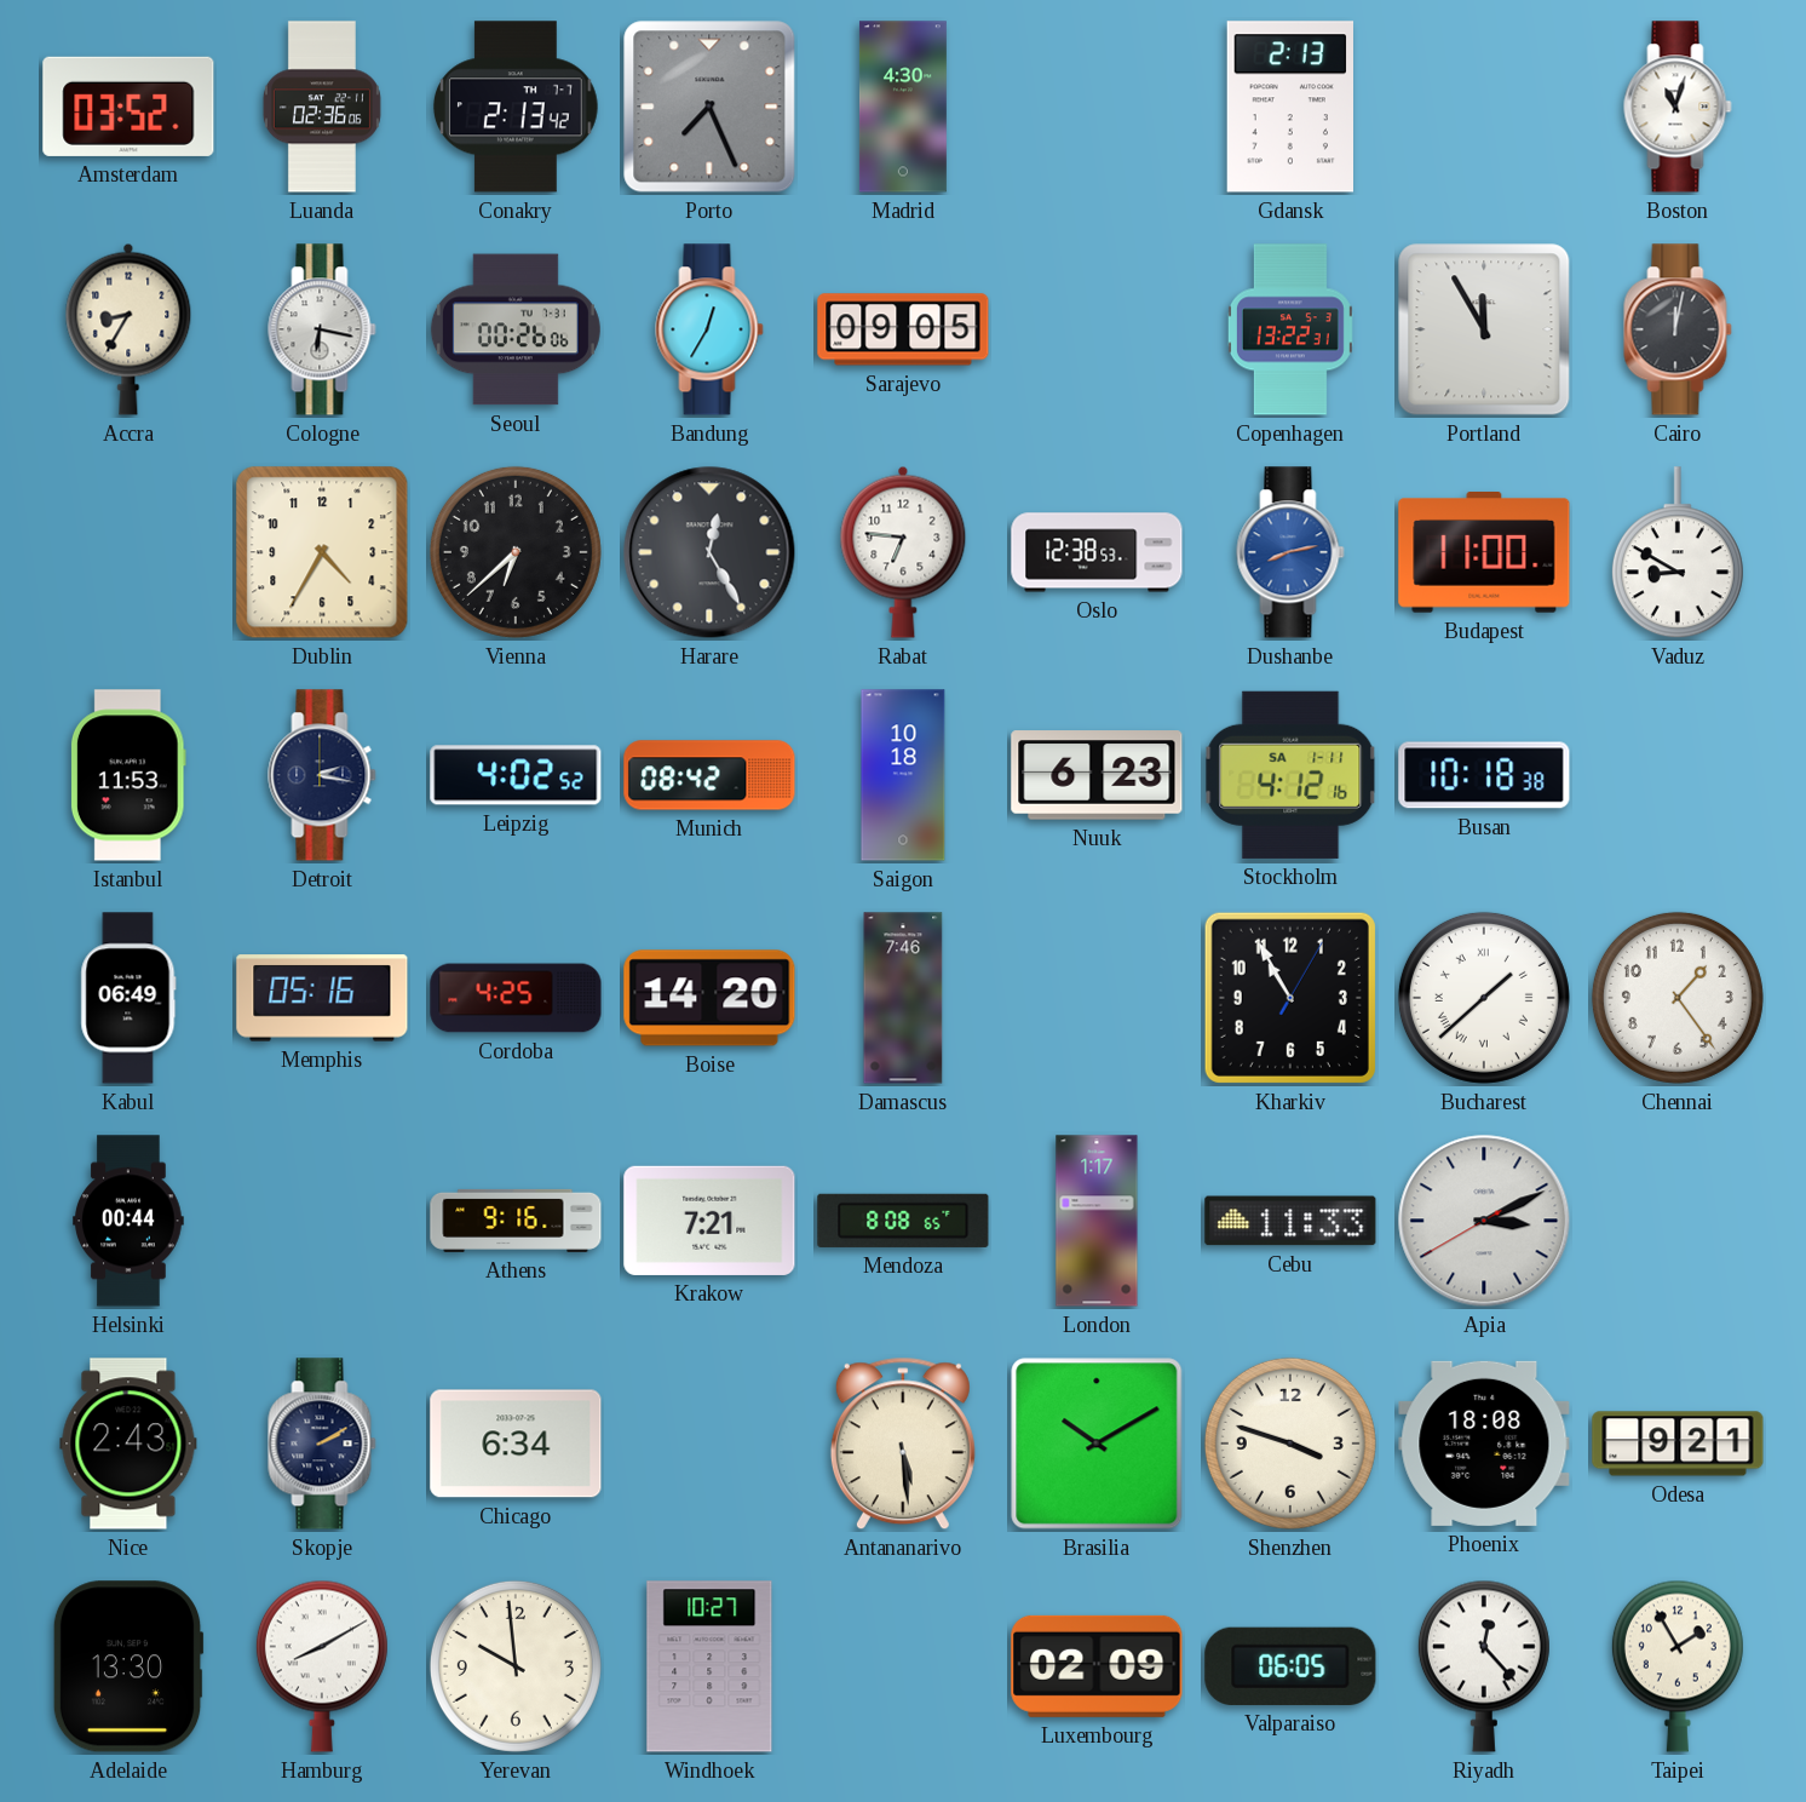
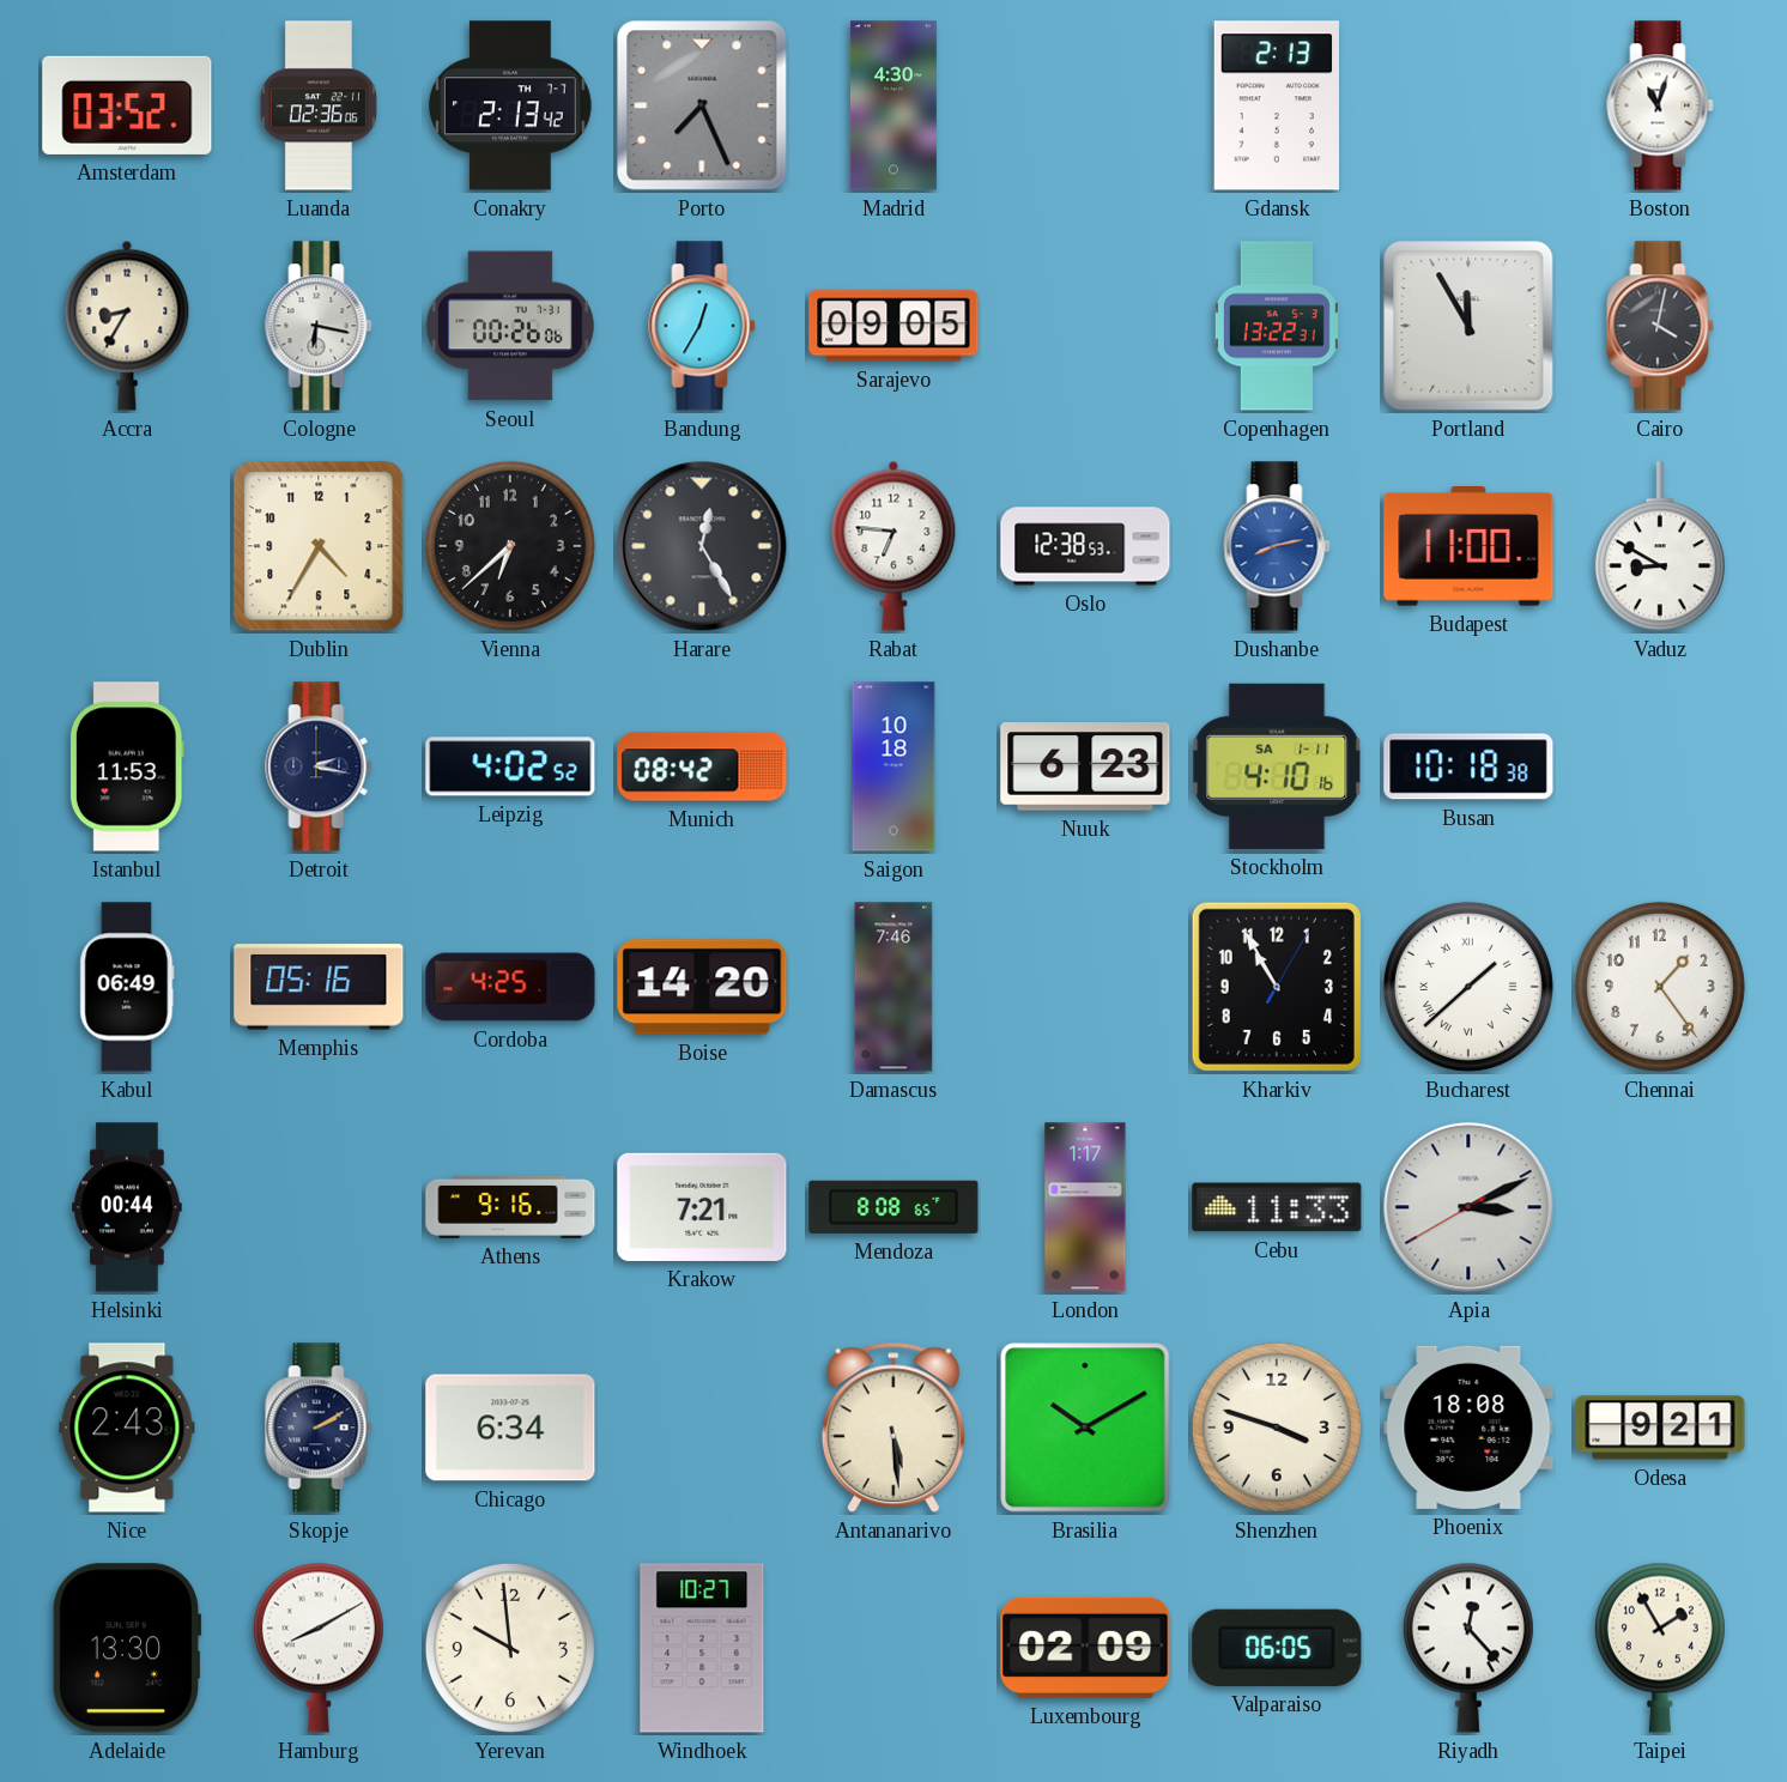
Cairo: 12:02 -> 4:02
Stockholm: 4:12 -> 4:10
